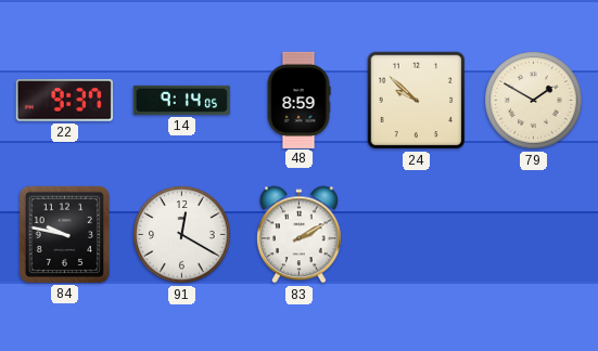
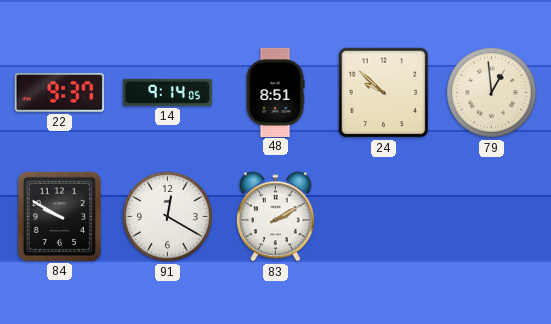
48: 8:59 -> 8:51
79: 1:50 -> 12:59
84: 9:47 -> 9:50
